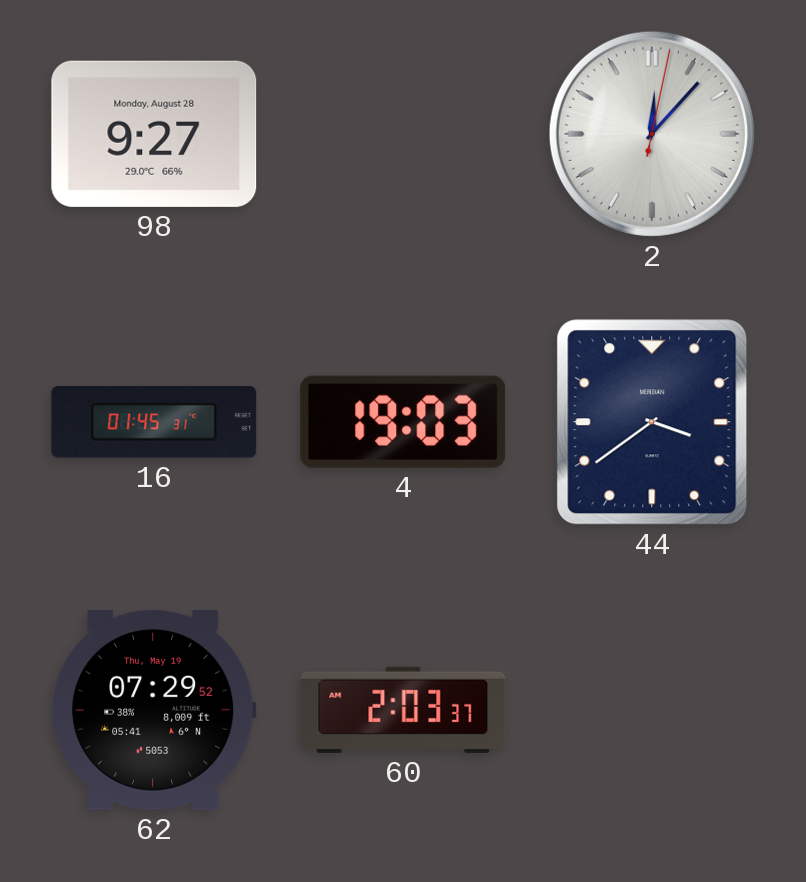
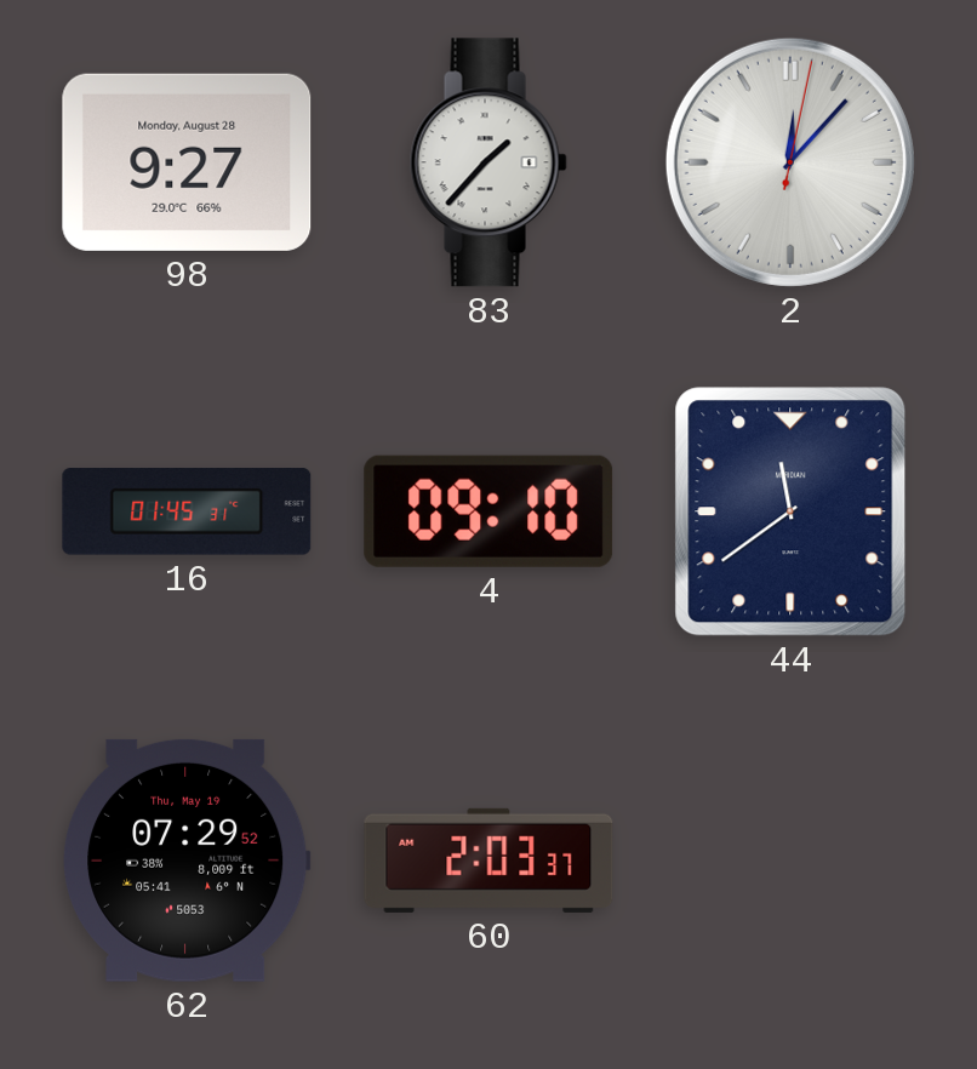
83: none -> 1:37
4: 19:03 -> 09:10
44: 3:39 -> 11:39
